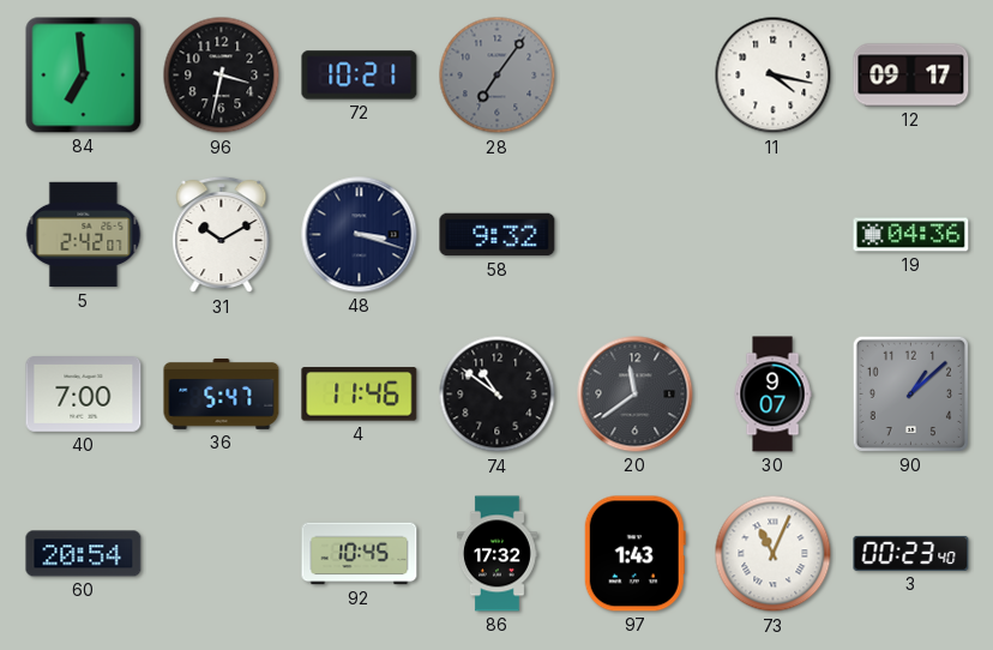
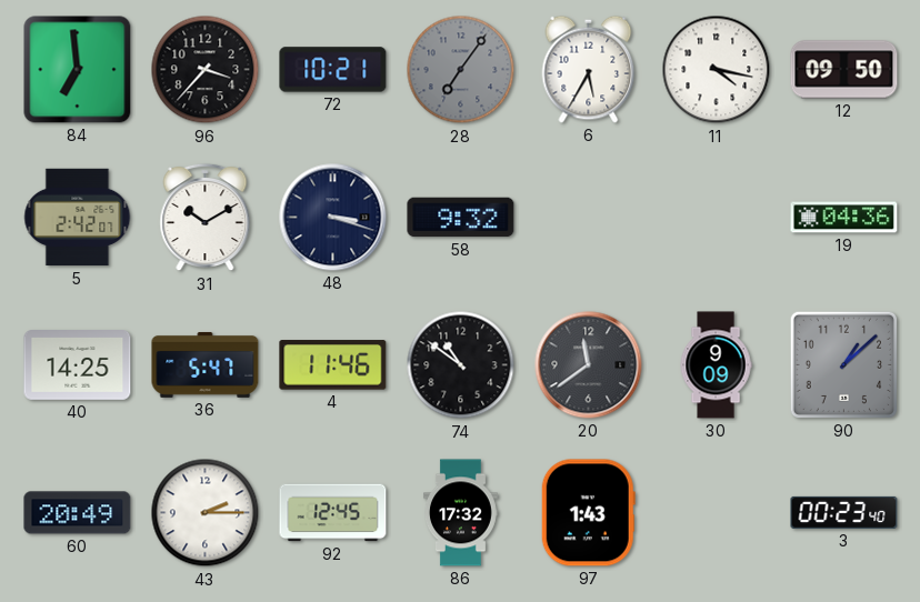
96: 3:32 -> 3:37
6: none -> 5:35
12: 09:17 -> 09:50
40: 7:00 -> 14:25
30: 9:07 -> 9:09
60: 20:54 -> 20:49
43: none -> 2:15
92: 10:45 -> 12:45
73: 11:04 -> none
